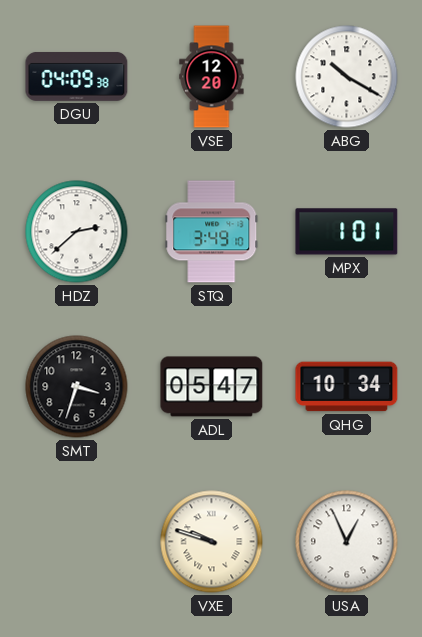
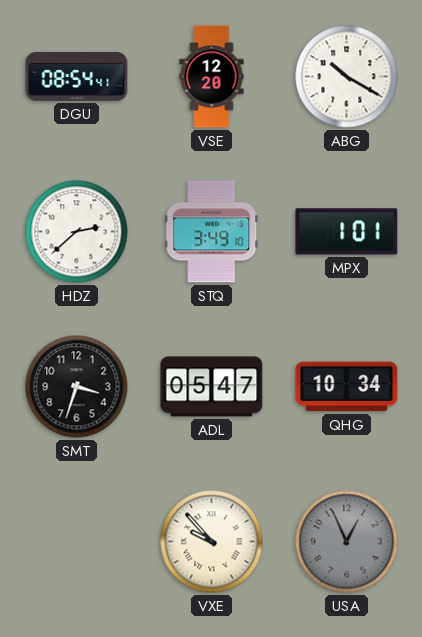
DGU: 04:09 -> 08:54
VXE: 9:48 -> 9:53
USA dial: white -> grey
